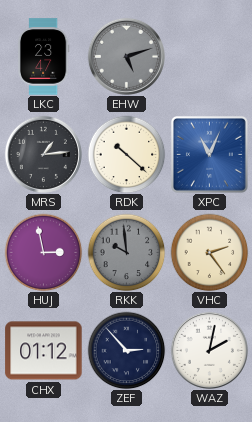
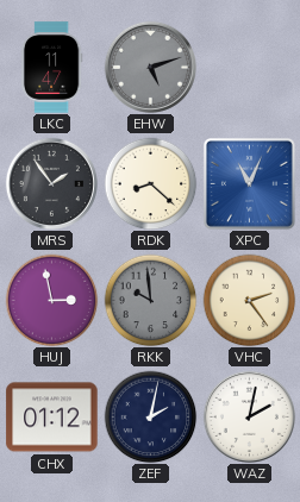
LKC: 23:47 -> 11:47
MRS: 1:14 -> 1:54
RDK: 10:22 -> 8:22
ZEF: 2:53 -> 2:02
